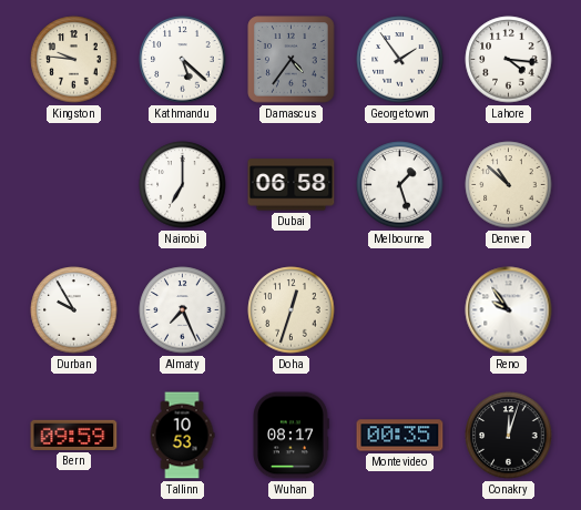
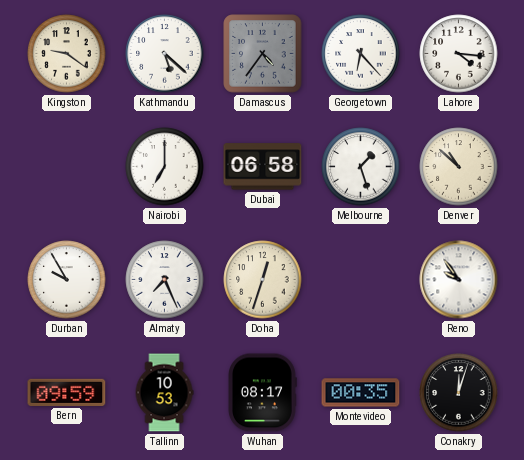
Kingston: 9:46 -> 9:21
Georgetown: 1:54 -> 6:23
